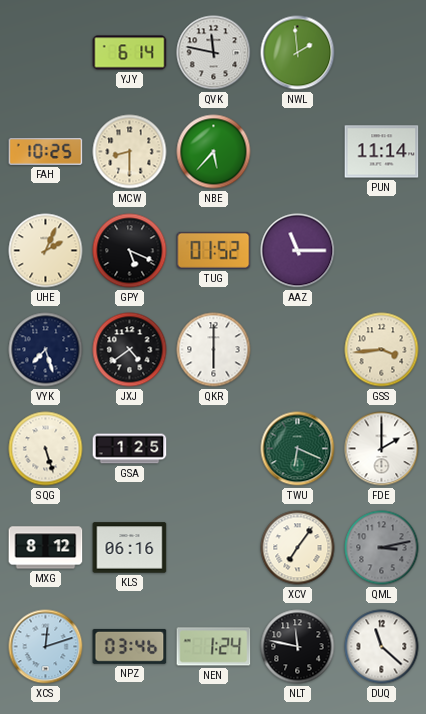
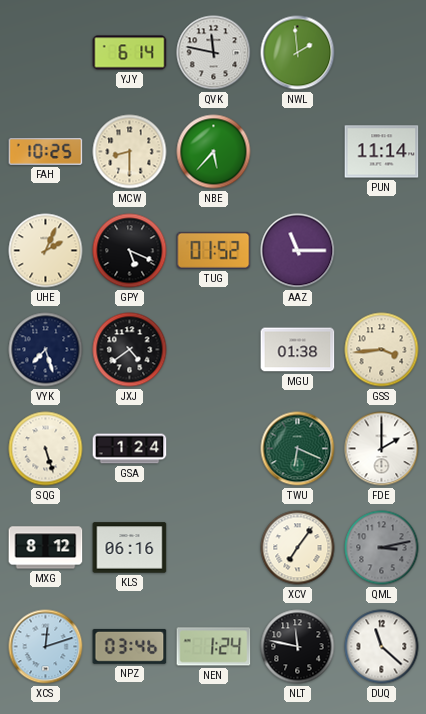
QKR: 6:00 -> none
MGU: none -> 01:38
GSA: 1:25 -> 1:24
